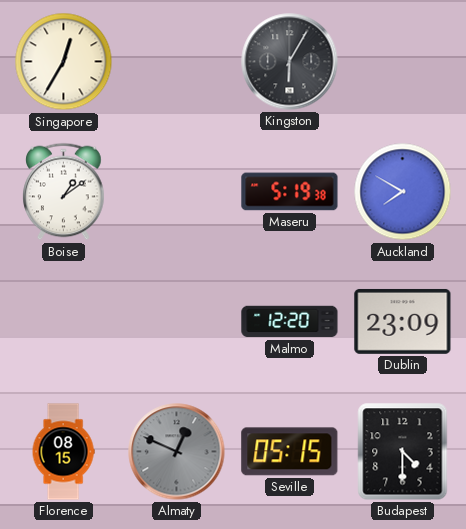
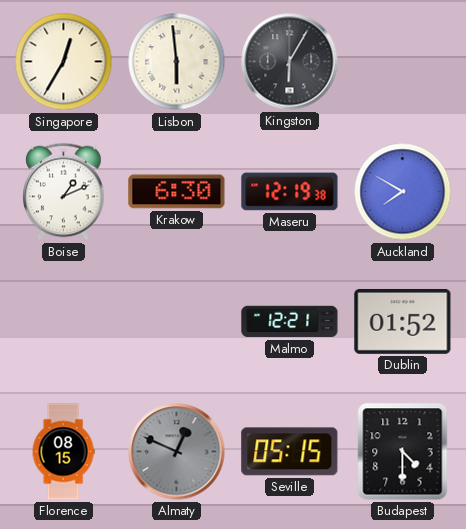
Lisbon: none -> 5:59
Boise: 1:09 -> 1:11
Krakow: none -> 6:30
Maseru: 5:19 -> 12:19
Malmo: 12:20 -> 12:21
Dublin: 23:09 -> 01:52
